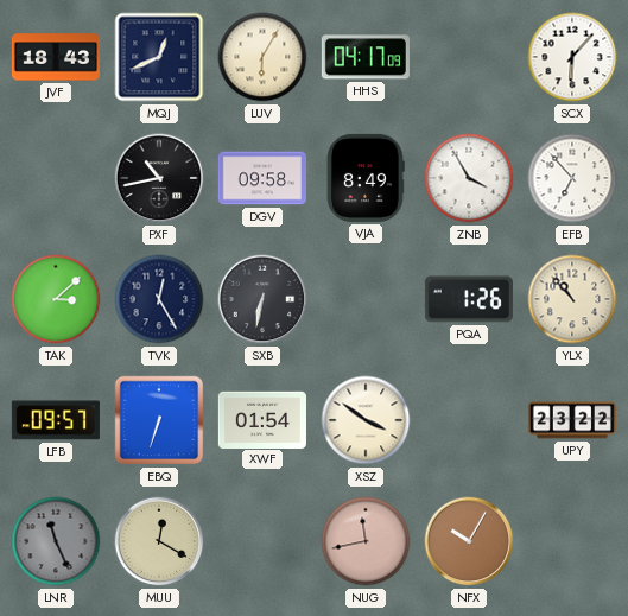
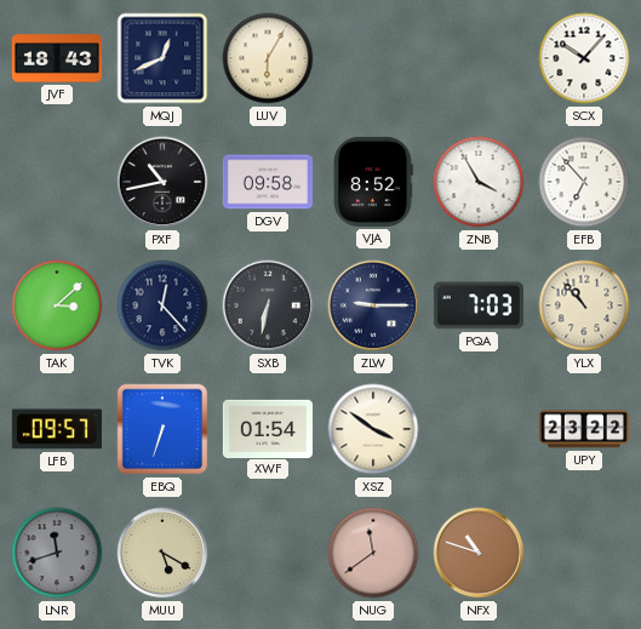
HHS: 04:17 -> none
SCX: 6:07 -> 10:07
VJA: 8:49 -> 8:52
TVK: 12:25 -> 12:23
ZLW: none -> 9:15
PQA: 1:26 -> 7:03
LNR: 11:26 -> 11:42
MUU: 12:20 -> 5:20
NUG: 11:43 -> 11:39
NFX: 10:05 -> 10:48
